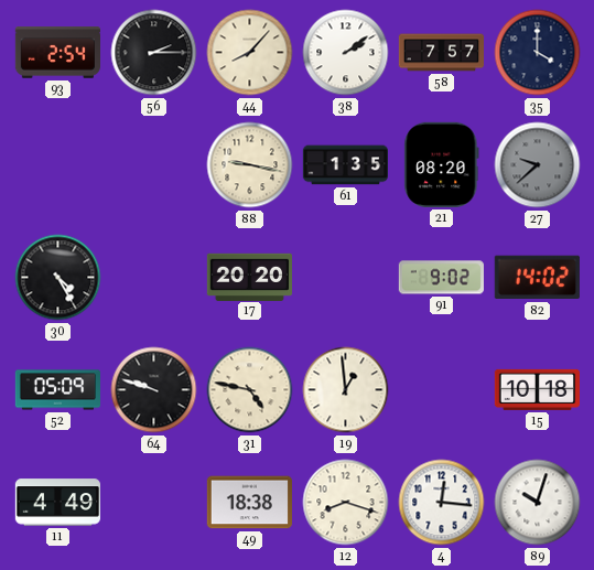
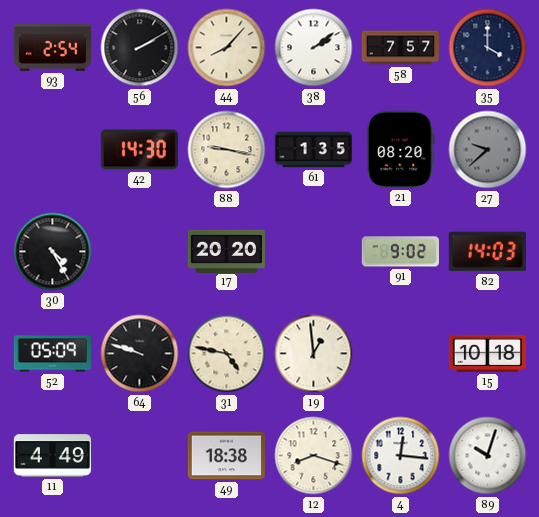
56: 2:15 -> 2:10
42: none -> 14:30
82: 14:02 -> 14:03
